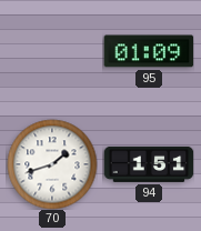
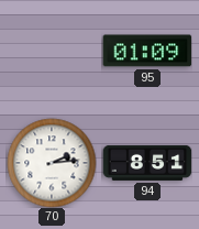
70: 1:42 -> 2:14
94: 1:51 -> 8:51
